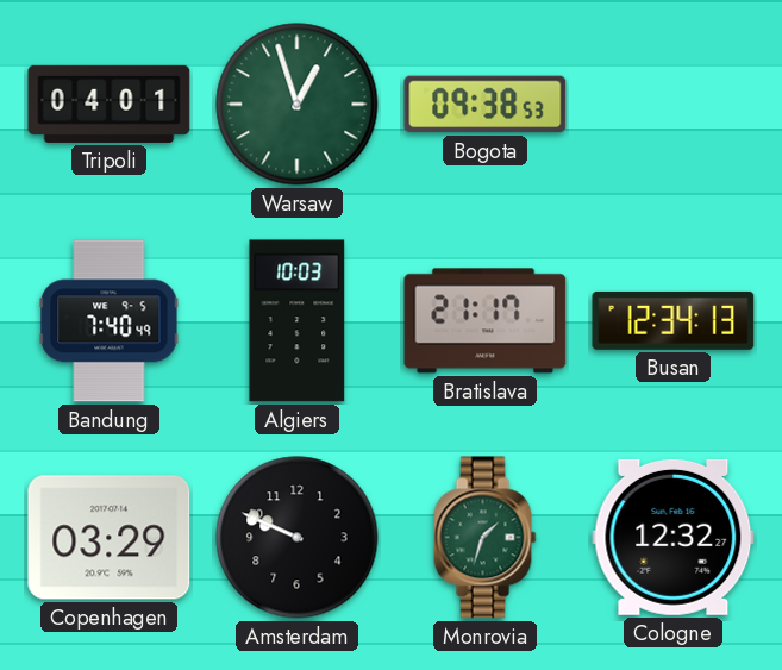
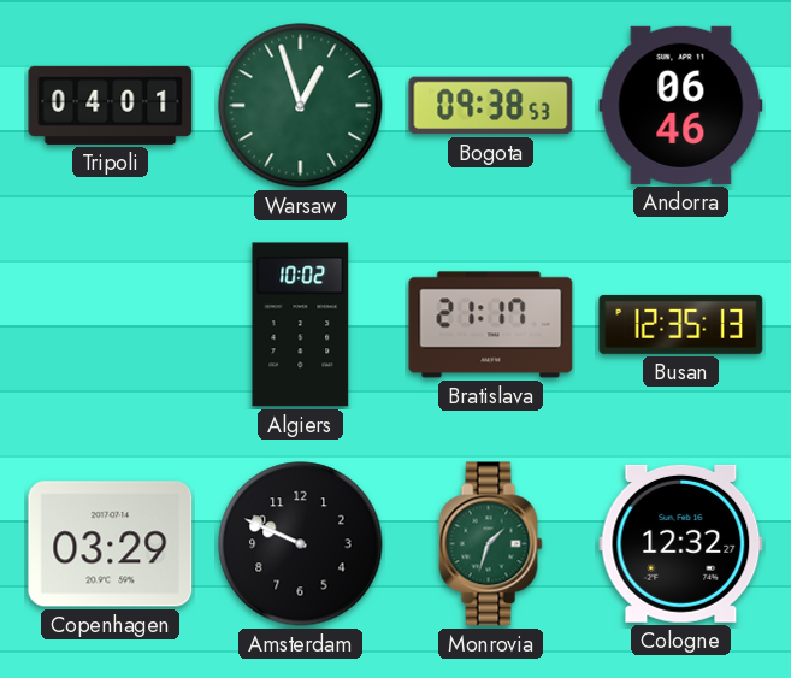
Andorra: none -> 06:46
Bandung: 7:40 -> none
Algiers: 10:03 -> 10:02
Busan: 12:34 -> 12:35
